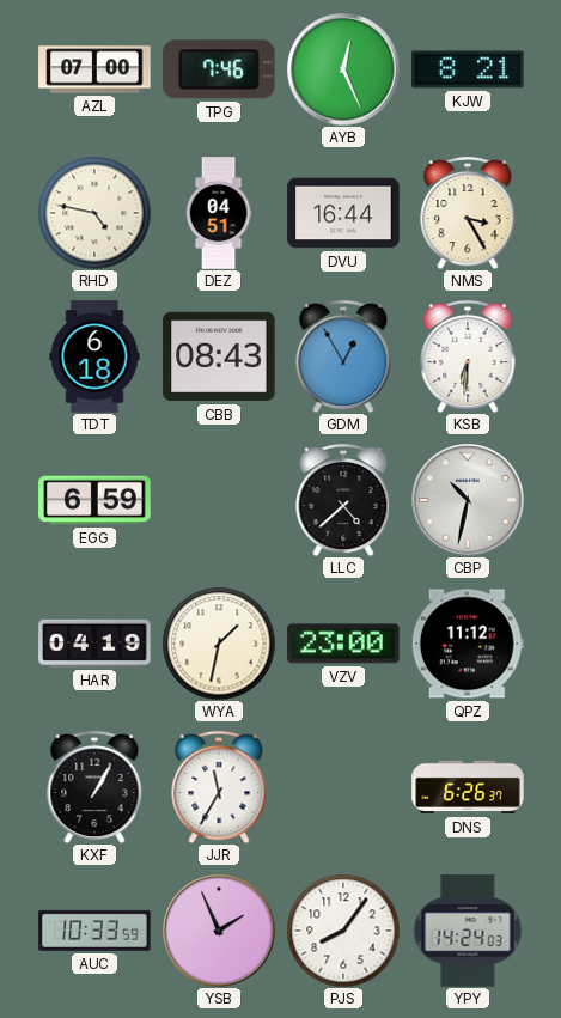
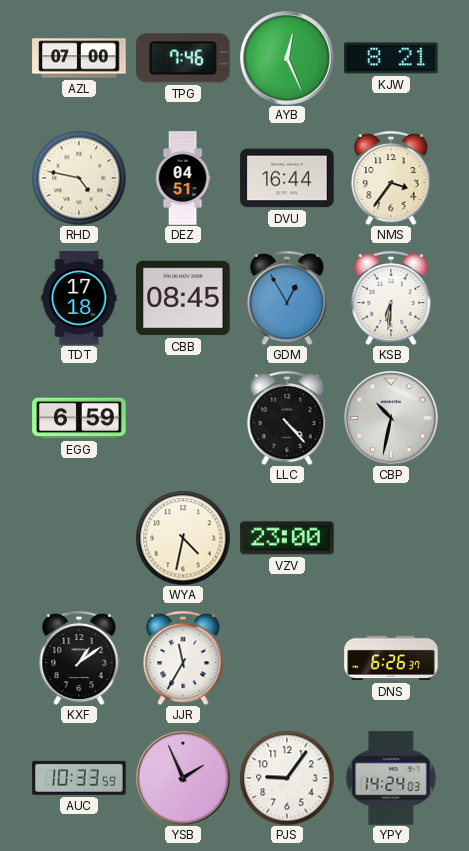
NMS: 3:25 -> 3:36
TDT: 6:18 -> 17:18
CBB: 08:43 -> 08:45
LLC: 4:38 -> 4:23
HAR: 04:19 -> none
WYA: 1:32 -> 4:32
QPZ: 11:12 -> none
KXF: 1:05 -> 1:09
PJS: 8:06 -> 9:06
